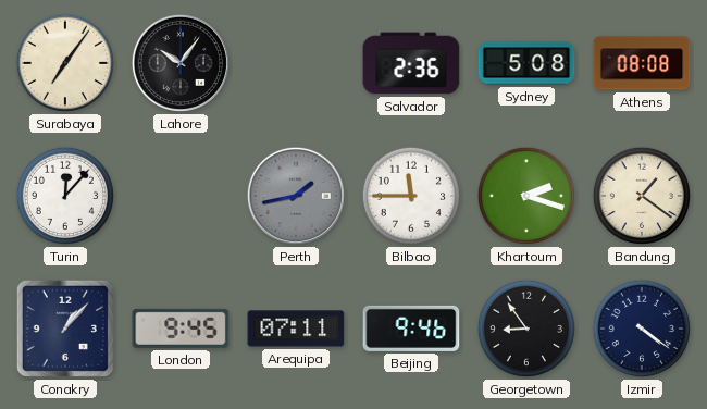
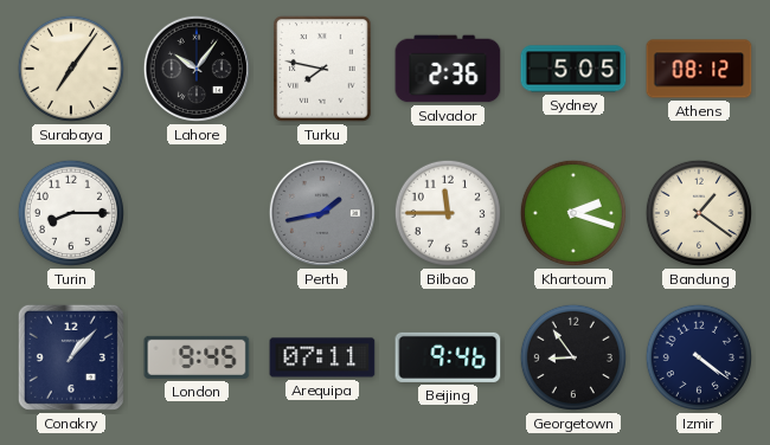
Turku: none -> 7:47
Sydney: 5:08 -> 5:05
Athens: 08:08 -> 08:12
Turin: 12:07 -> 8:15
